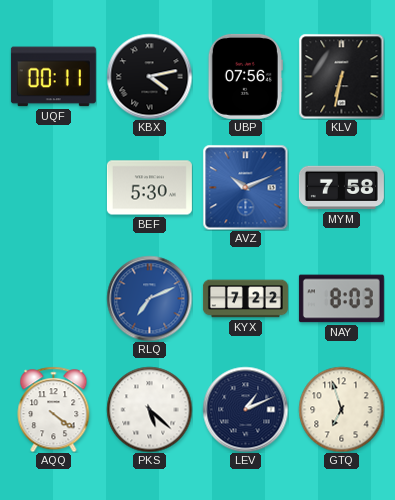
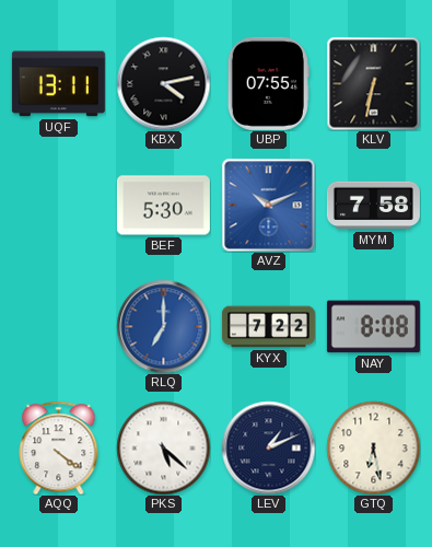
UQF: 00:11 -> 13:11
UBP: 07:56 -> 07:55
RLQ: 7:11 -> 7:00
NAY: 8:03 -> 8:08
GTQ: 6:57 -> 6:28
